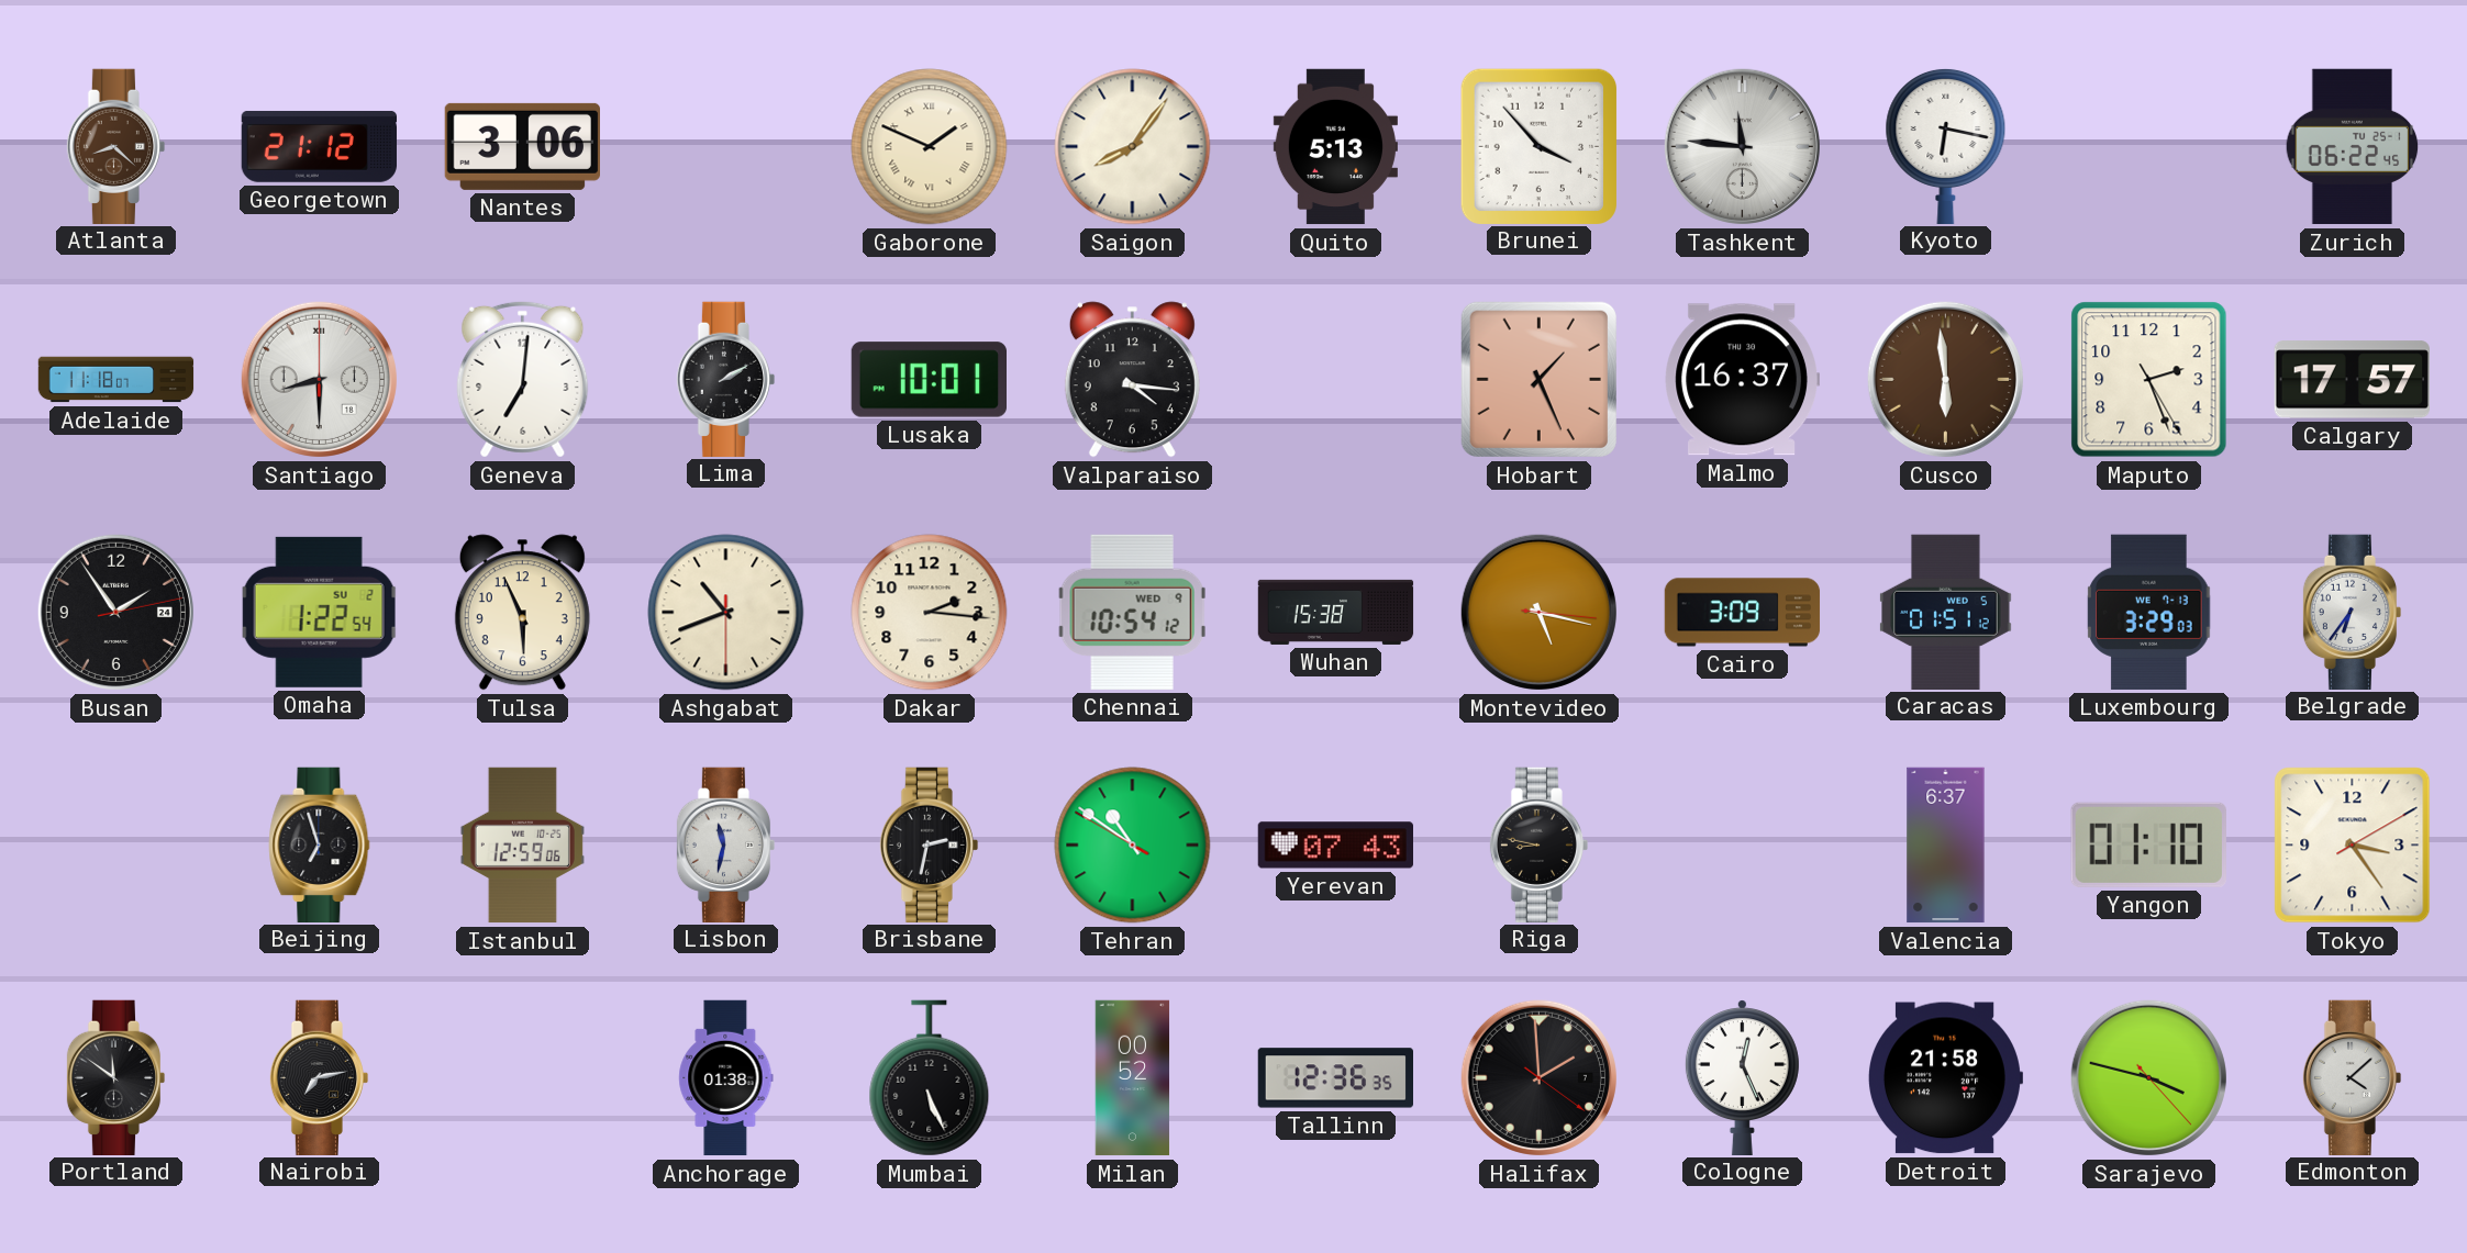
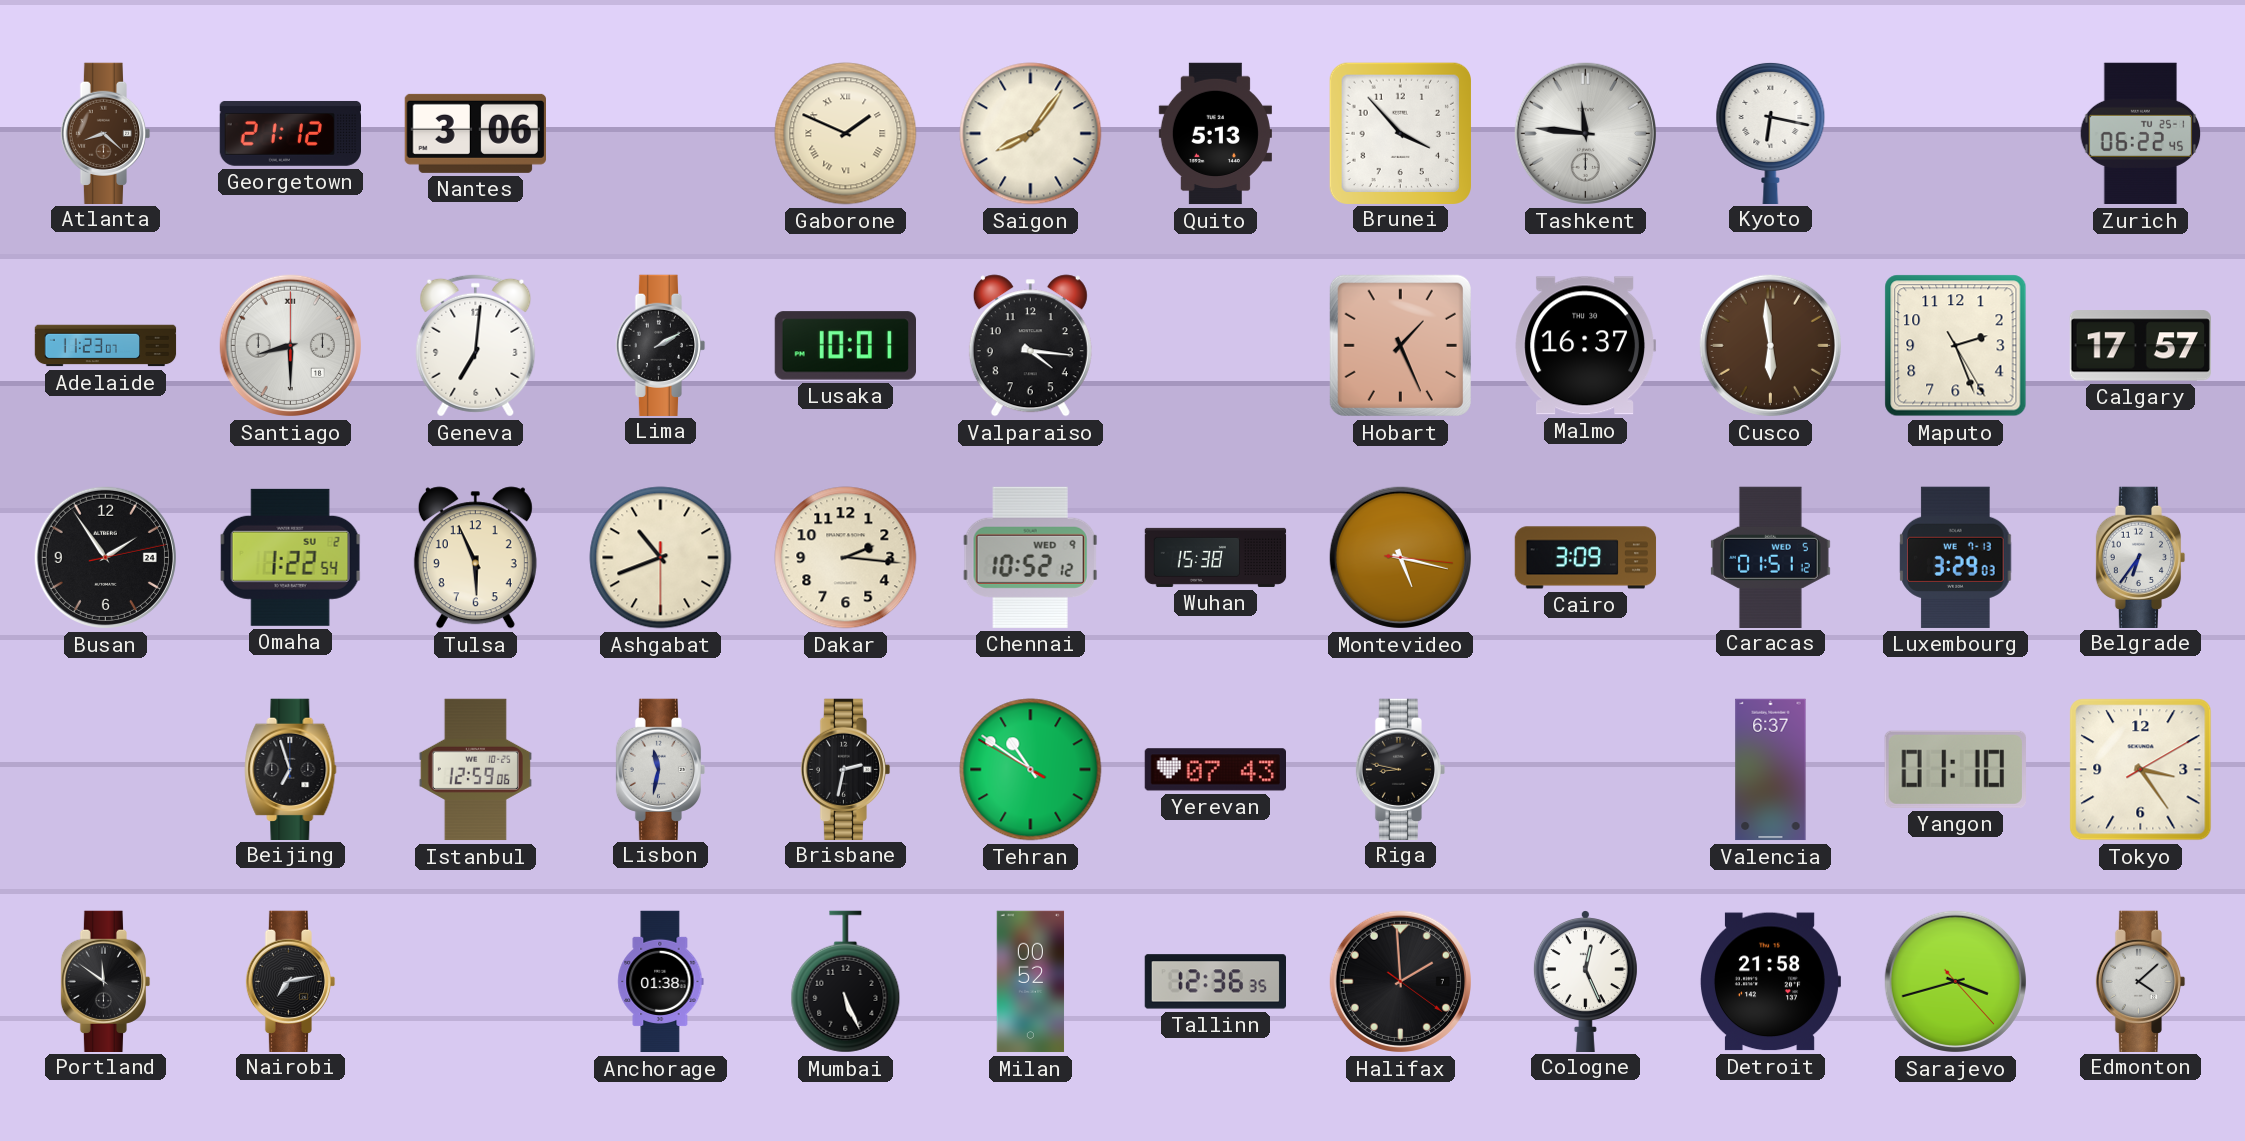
Adelaide: 11:18 -> 11:23
Chennai: 10:54 -> 10:52
Sarajevo: 3:47 -> 3:42
